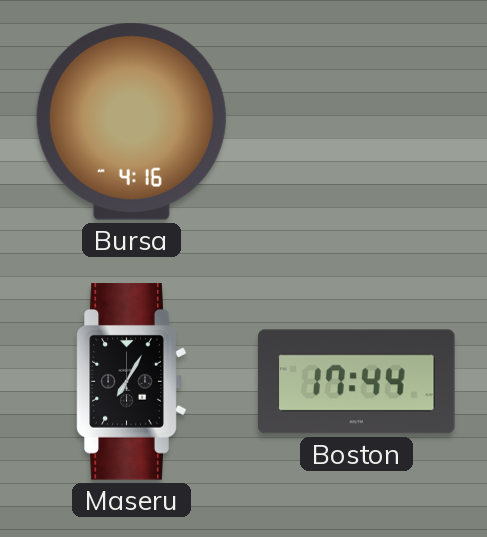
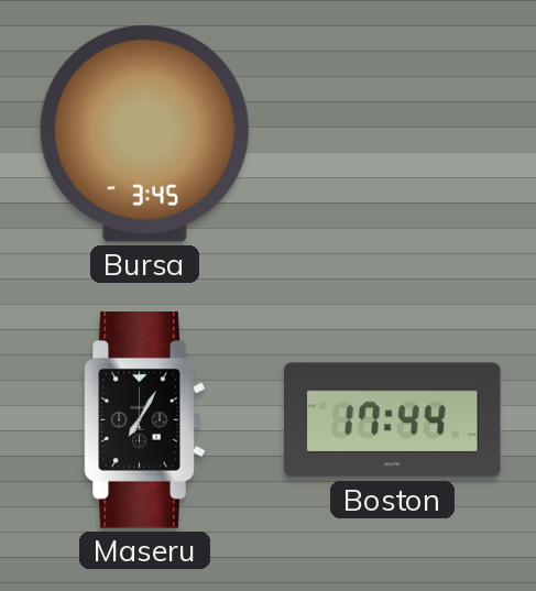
Bursa: 4:16 -> 3:45
